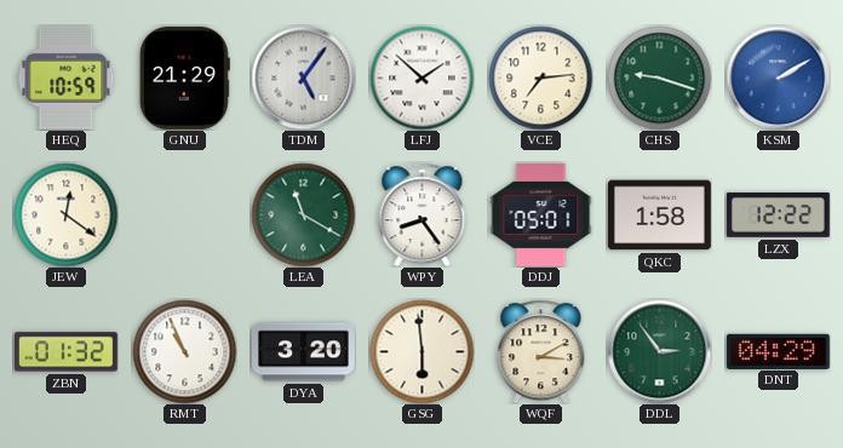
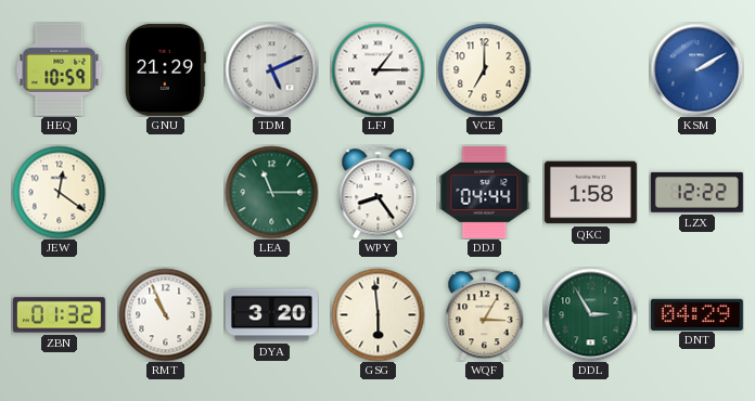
TDM: 5:06 -> 5:11
LFJ: 1:52 -> 1:15
VCE: 7:14 -> 7:00
CHS: 9:18 -> none
LEA: 11:20 -> 11:15
DDJ: 05:01 -> 04:44
WQF: 3:10 -> 3:05
DDL: 2:54 -> 2:55
